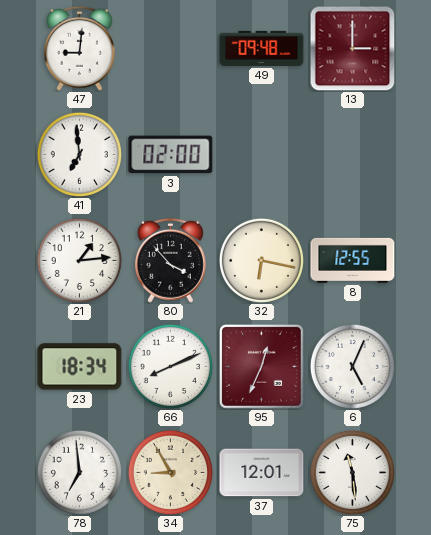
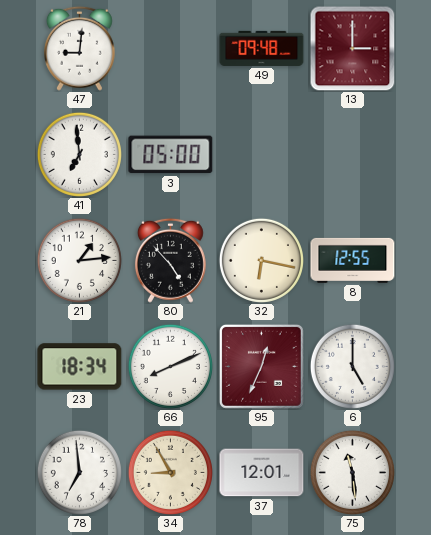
3: 02:00 -> 05:00
80: 3:53 -> 4:53
6: 5:04 -> 5:00
